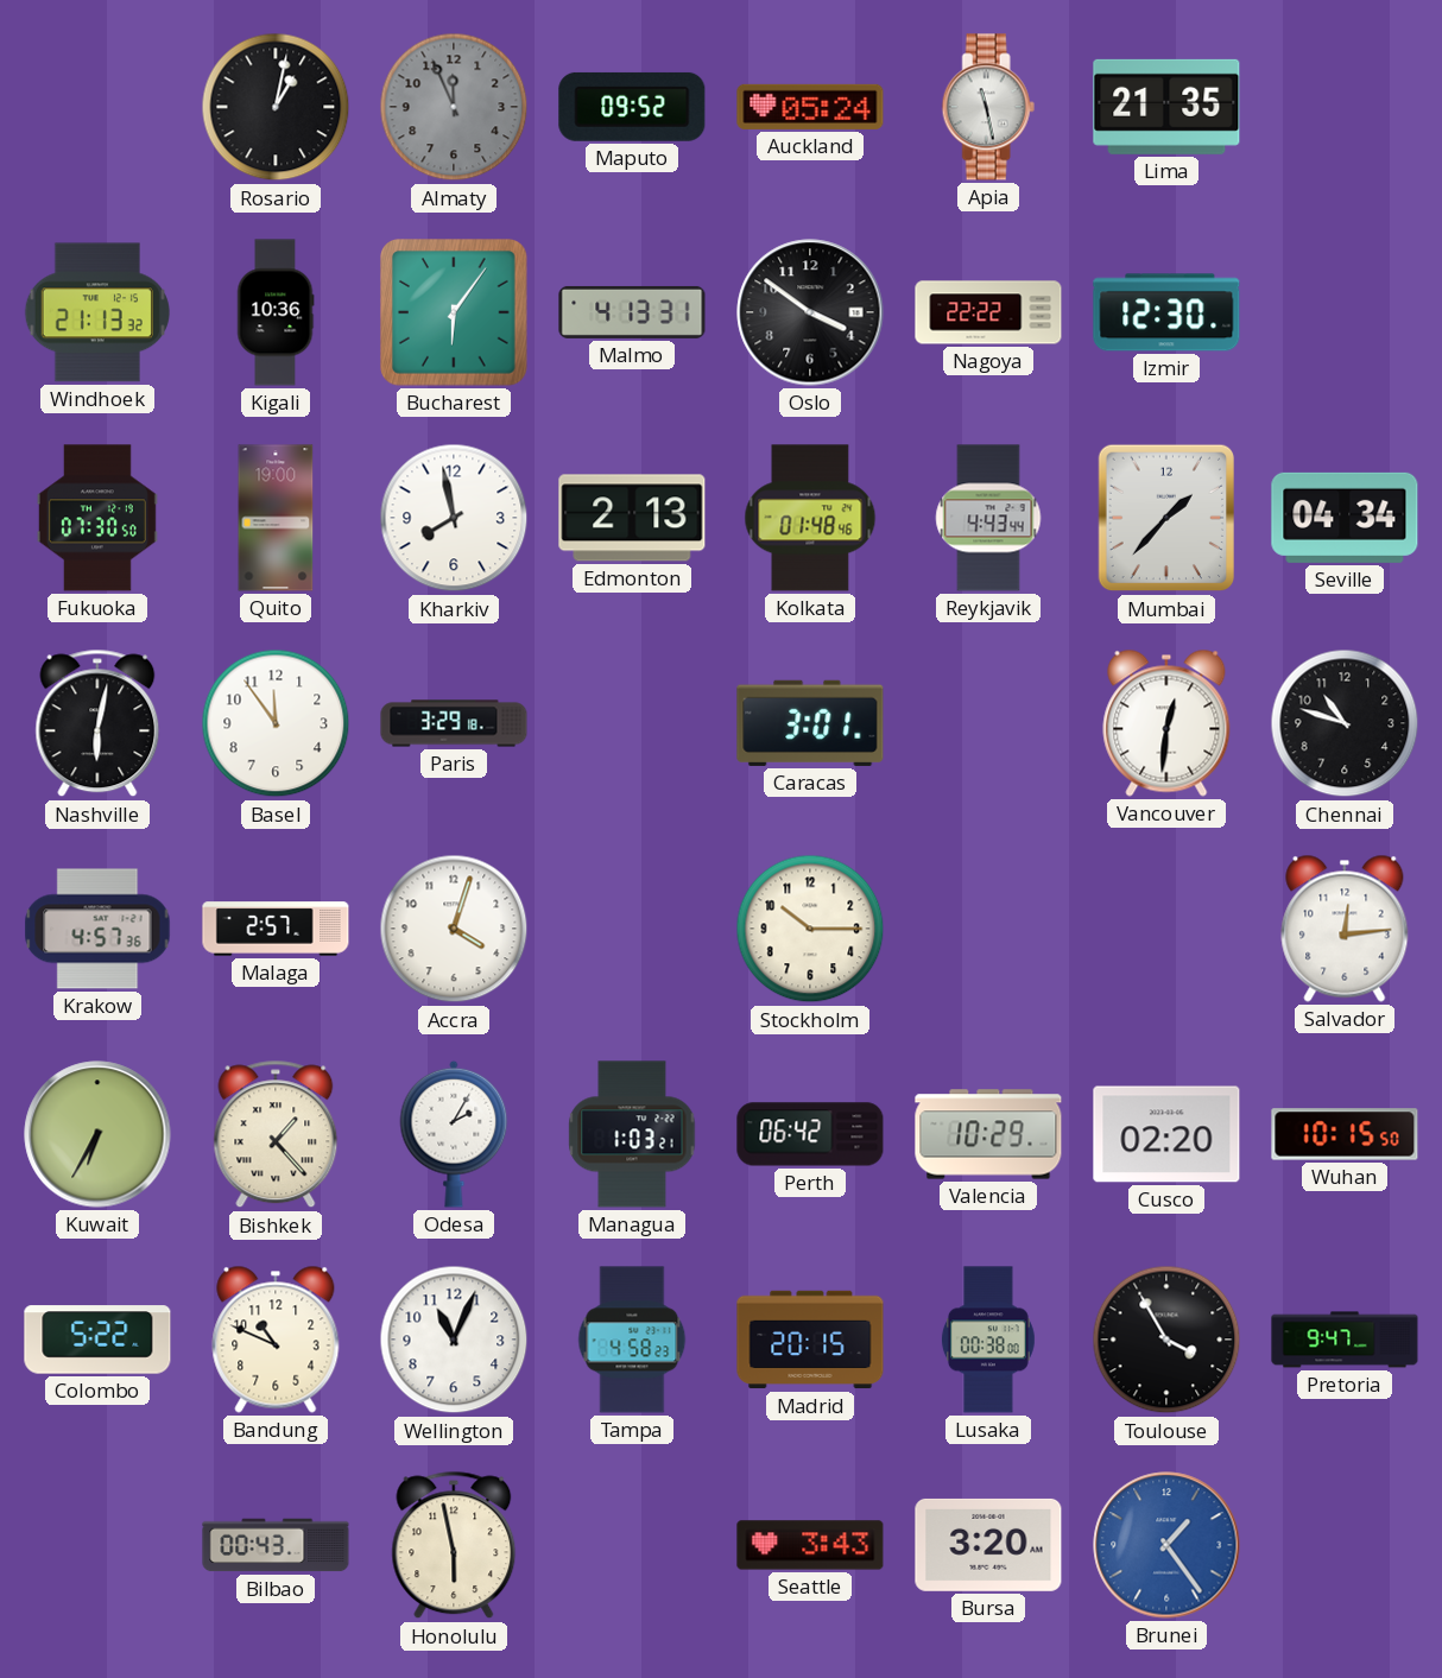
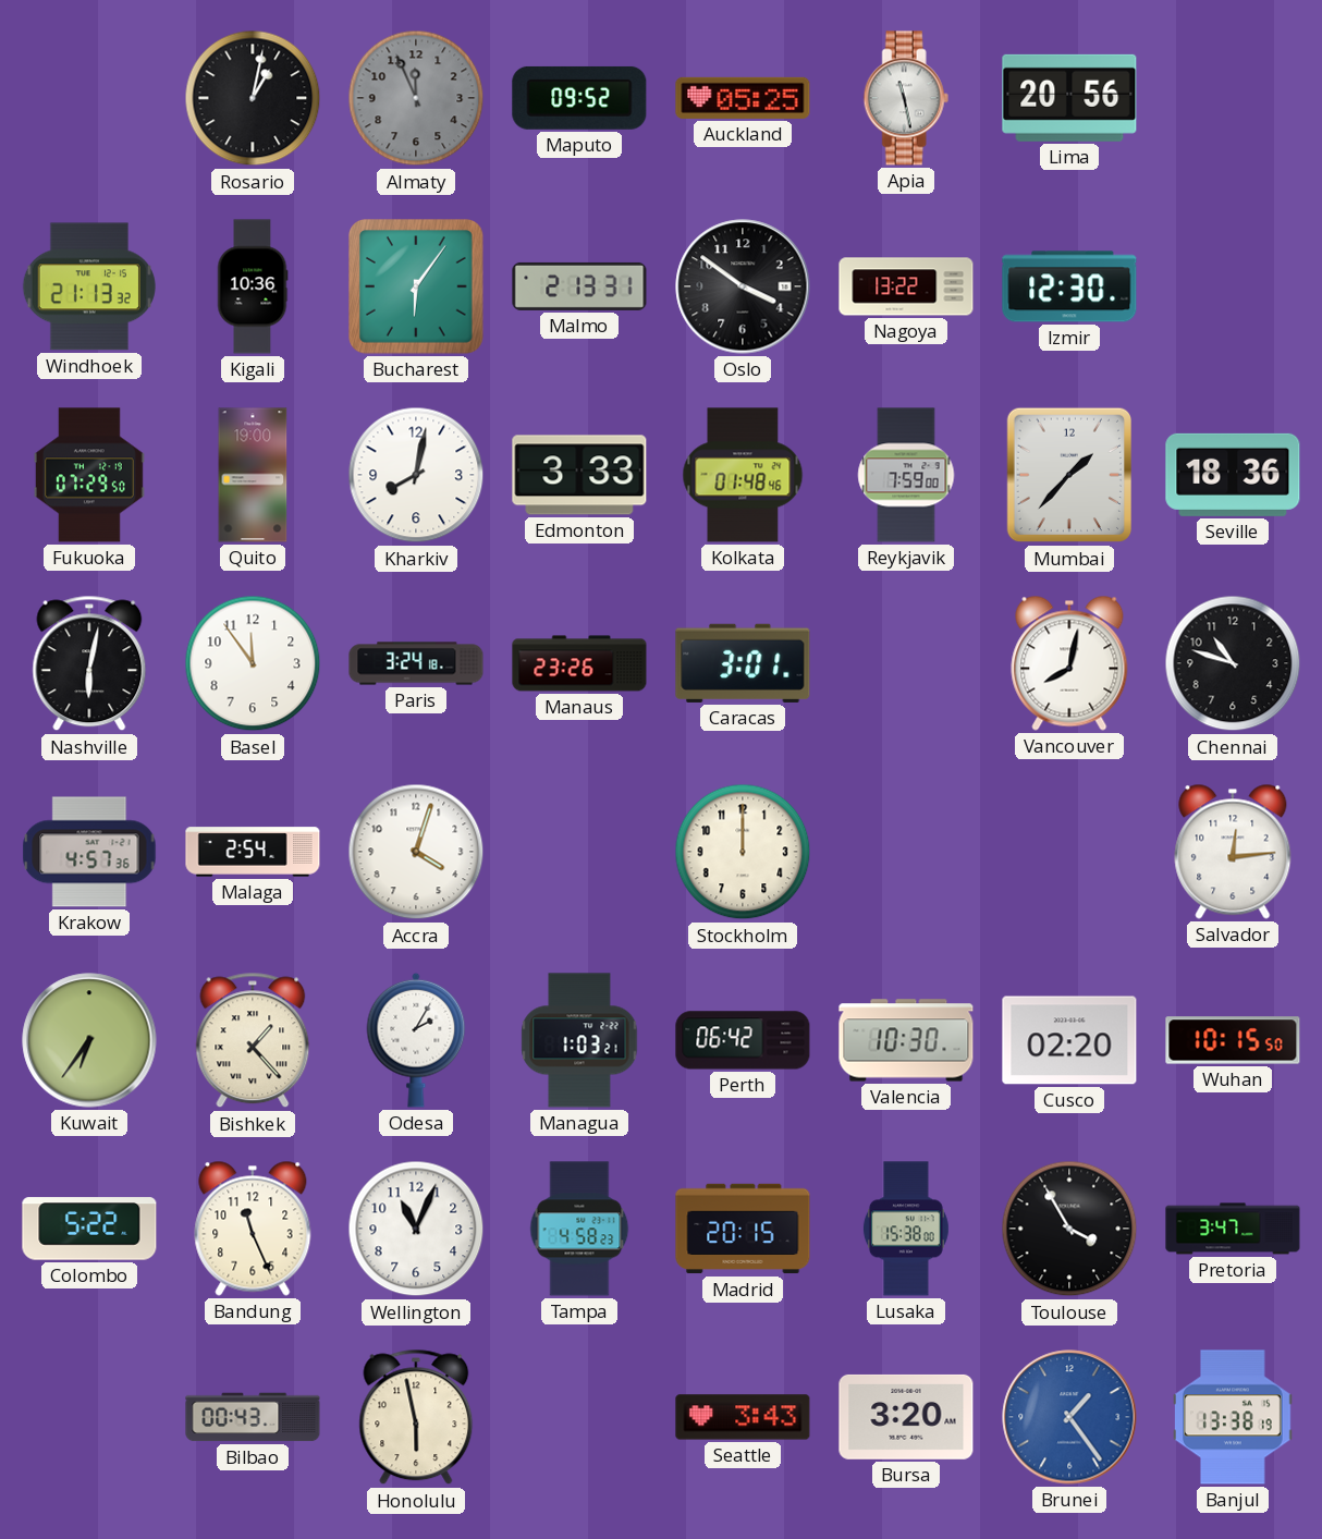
Auckland: 05:24 -> 05:25
Lima: 21:35 -> 20:56
Malmo: 4:13 -> 2:13
Nagoya: 22:22 -> 13:22
Fukuoka: 07:30 -> 07:29
Kharkiv: 7:58 -> 8:02
Edmonton: 2:13 -> 3:33
Reykjavik: 4:43 -> 7:59
Seville: 04:34 -> 18:36
Paris: 3:29 -> 3:24
Manaus: none -> 23:26
Vancouver: 12:31 -> 8:02
Malaga: 2:57 -> 2:54
Stockholm: 10:15 -> 12:00
Kuwait: 6:35 -> 6:36
Valencia: 10:29 -> 10:30
Bandung: 10:49 -> 11:26
Lusaka: 00:38 -> 15:38
Pretoria: 9:47 -> 3:47
Banjul: none -> 13:38
